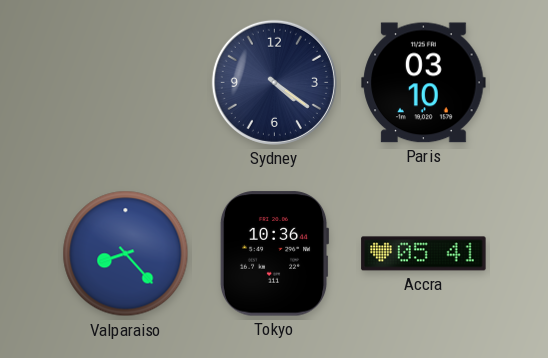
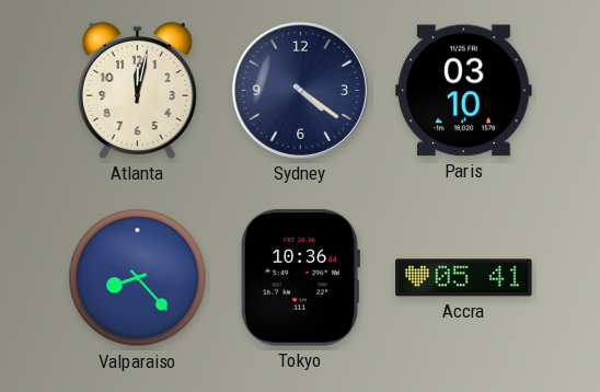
Atlanta: none -> 12:02
